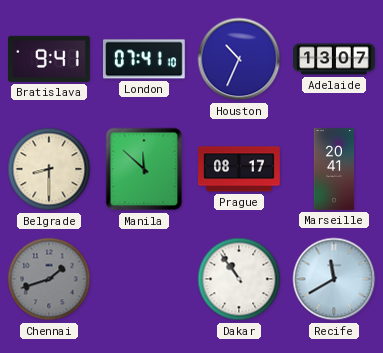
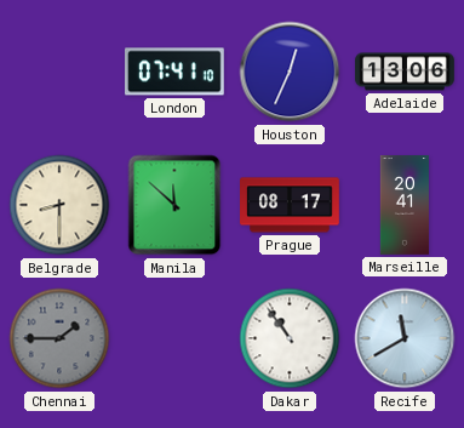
Bratislava: 9:41 -> none
Houston: 10:34 -> 12:34
Adelaide: 13:07 -> 13:06
Chennai: 1:42 -> 1:45
